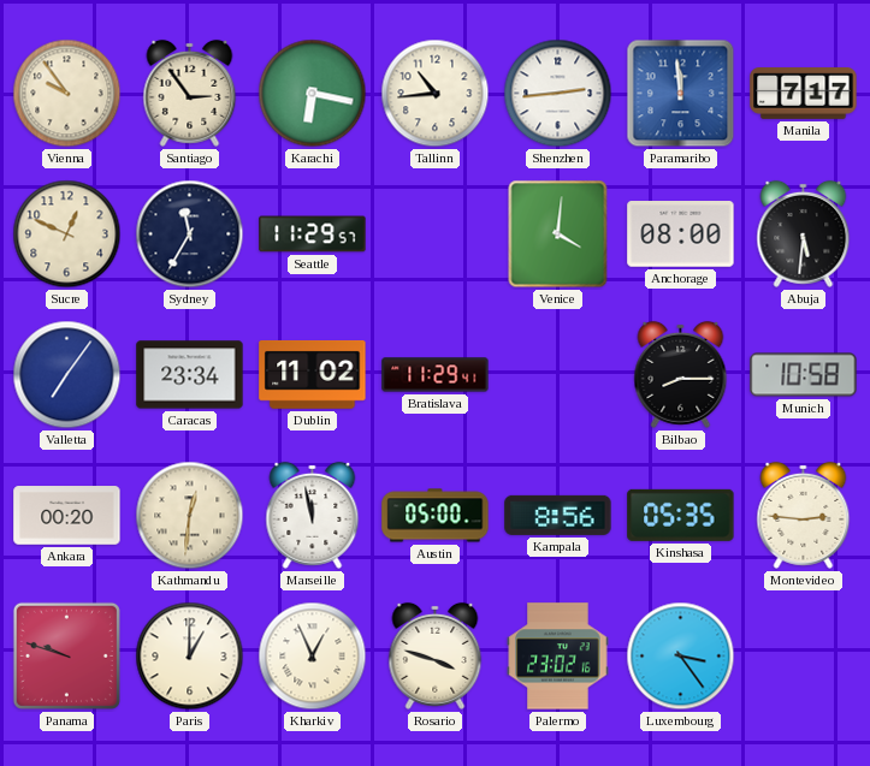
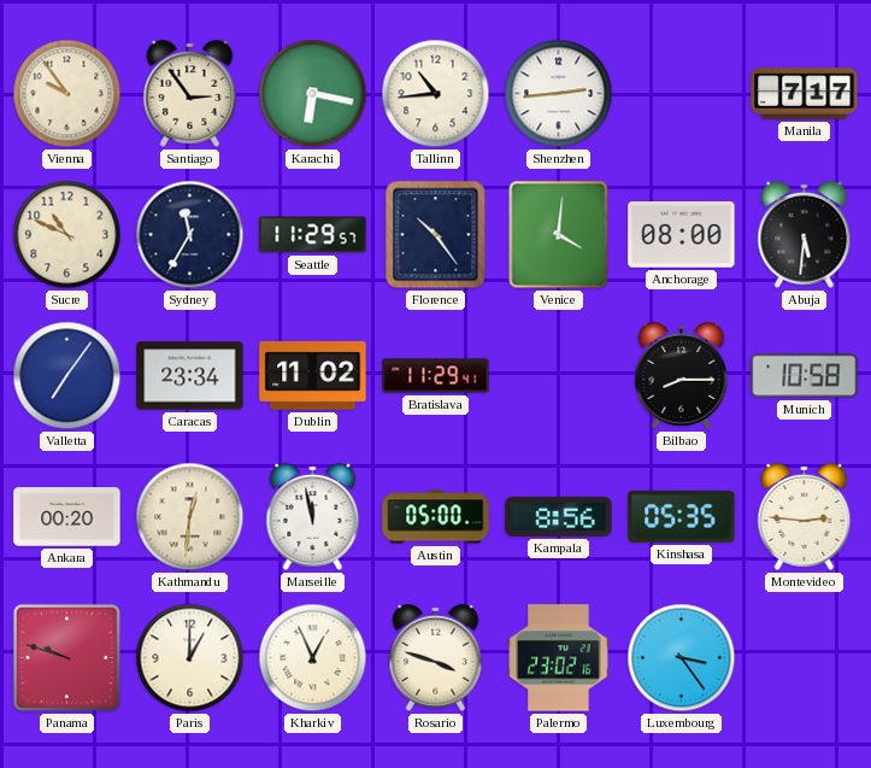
Paramaribo: 11:59 -> none
Sucre: 12:49 -> 10:49
Florence: none -> 10:24
